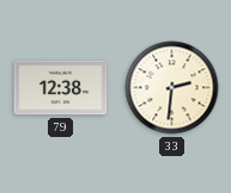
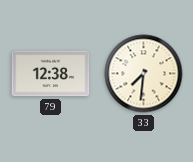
33: 2:31 -> 7:31
